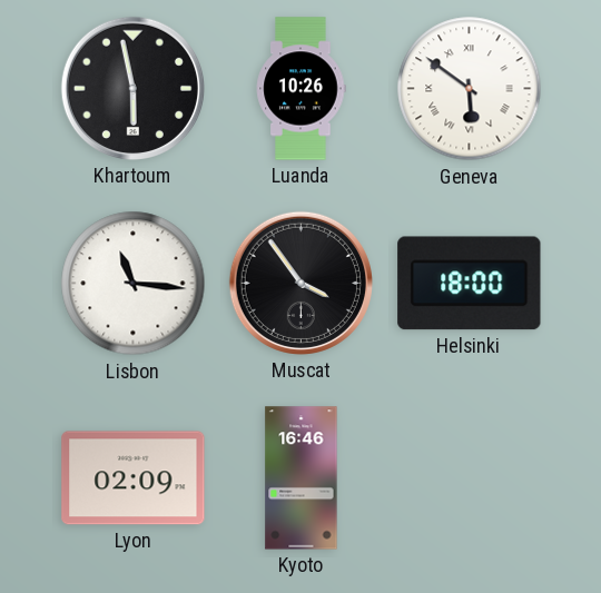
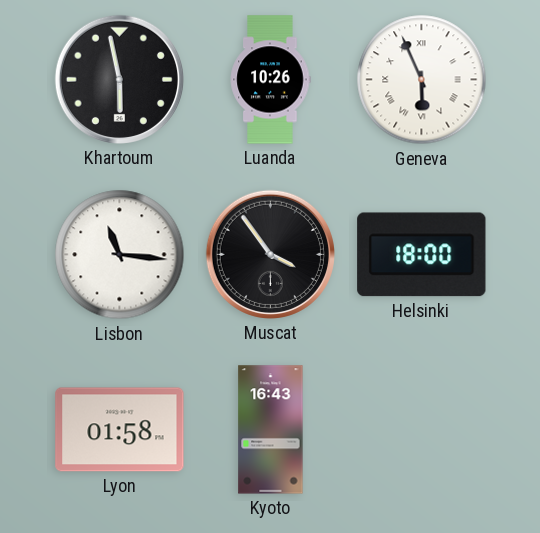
Geneva: 5:51 -> 5:56
Lyon: 02:09 -> 01:58
Kyoto: 16:46 -> 16:43
